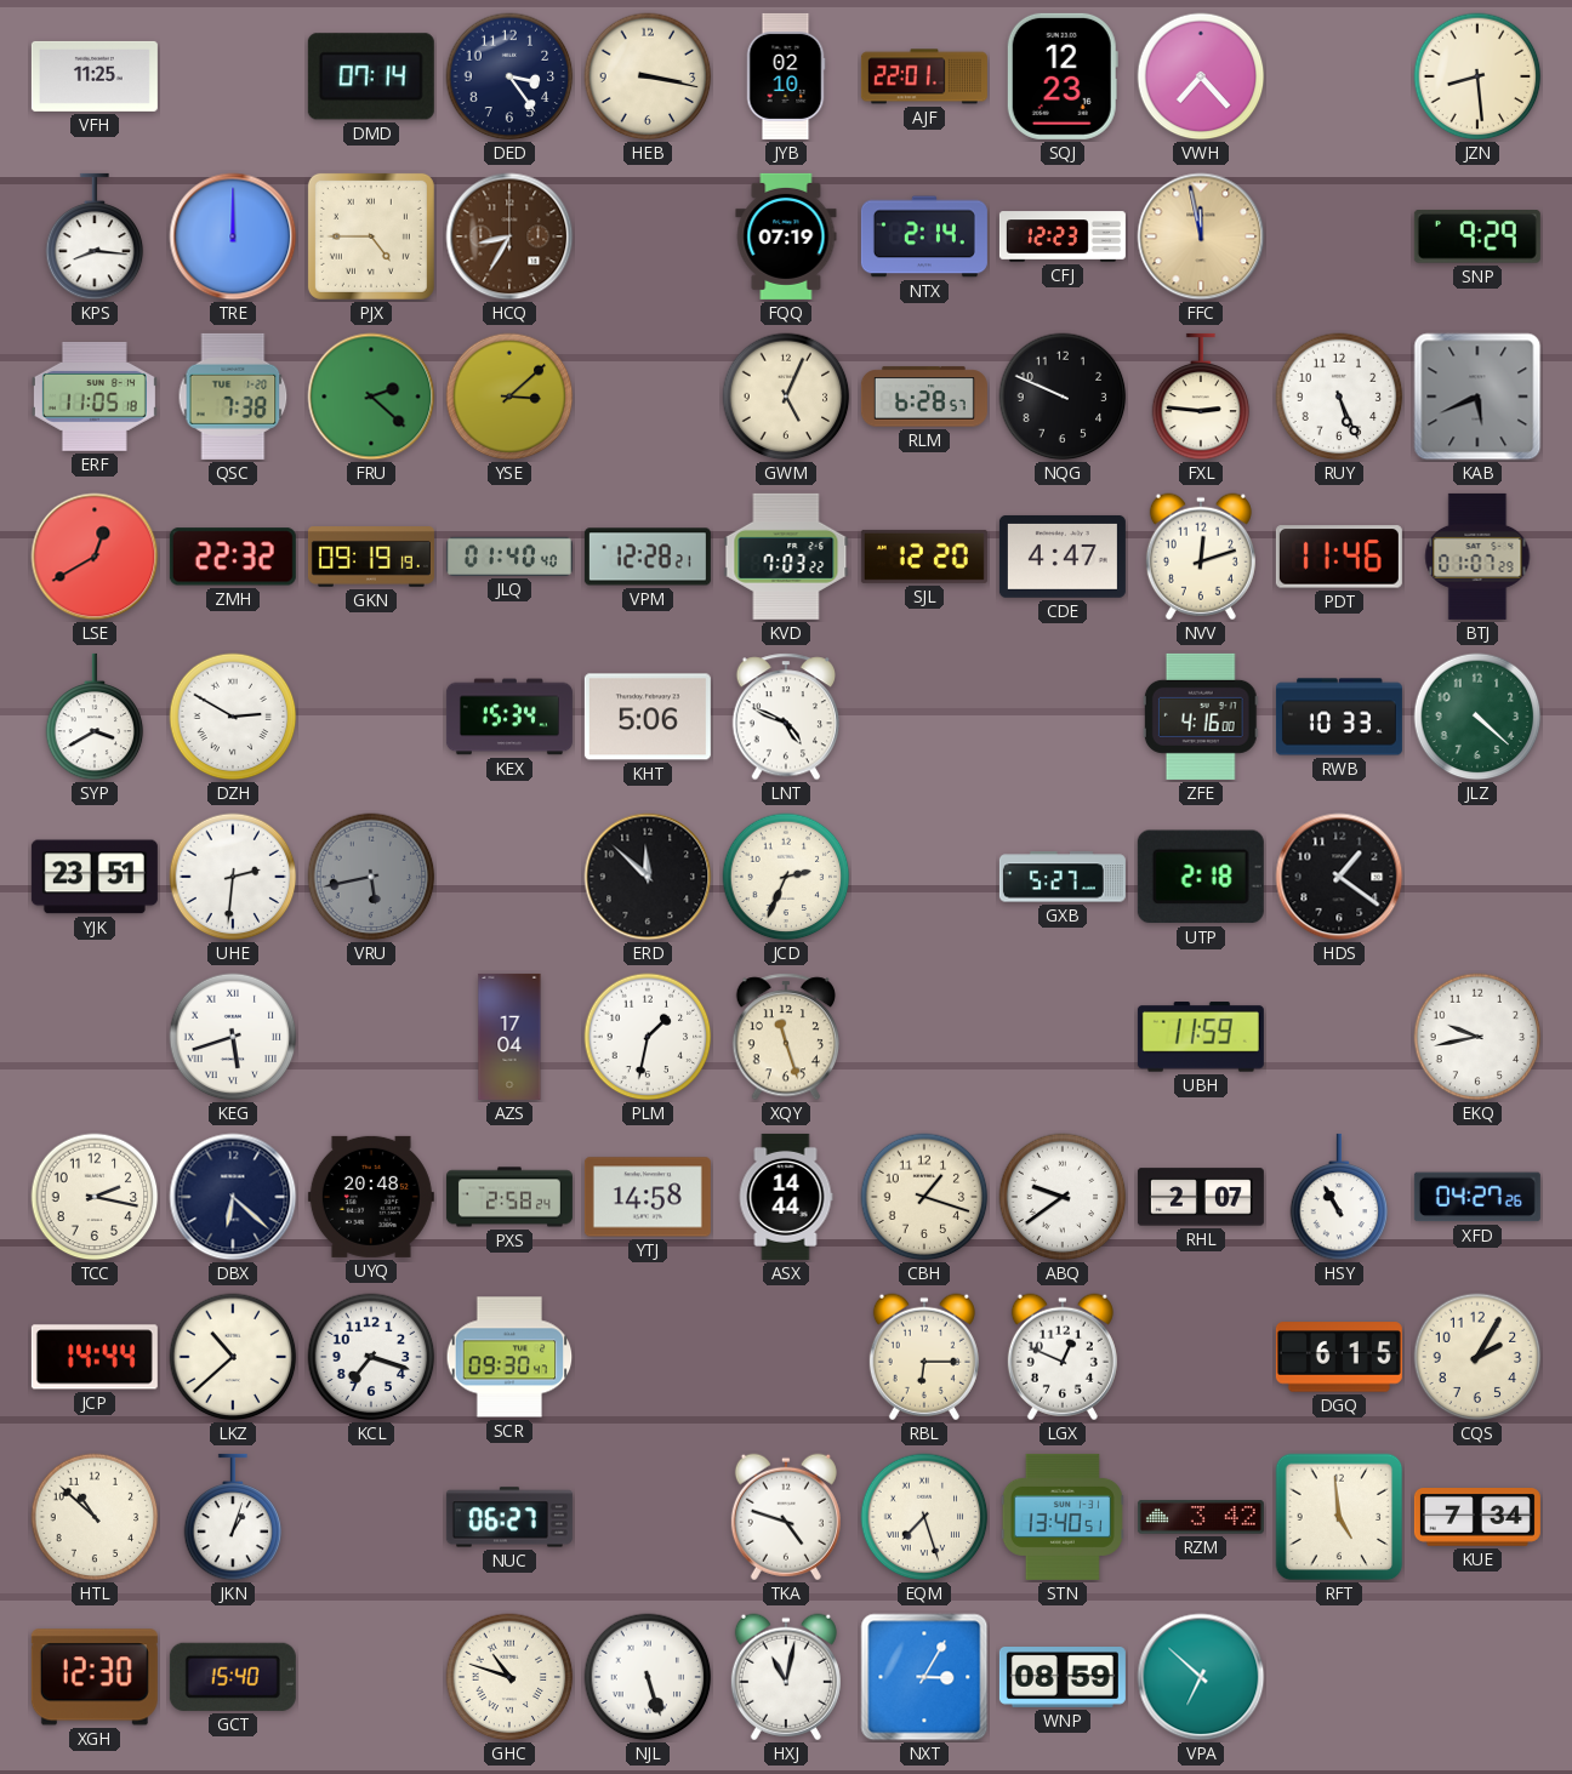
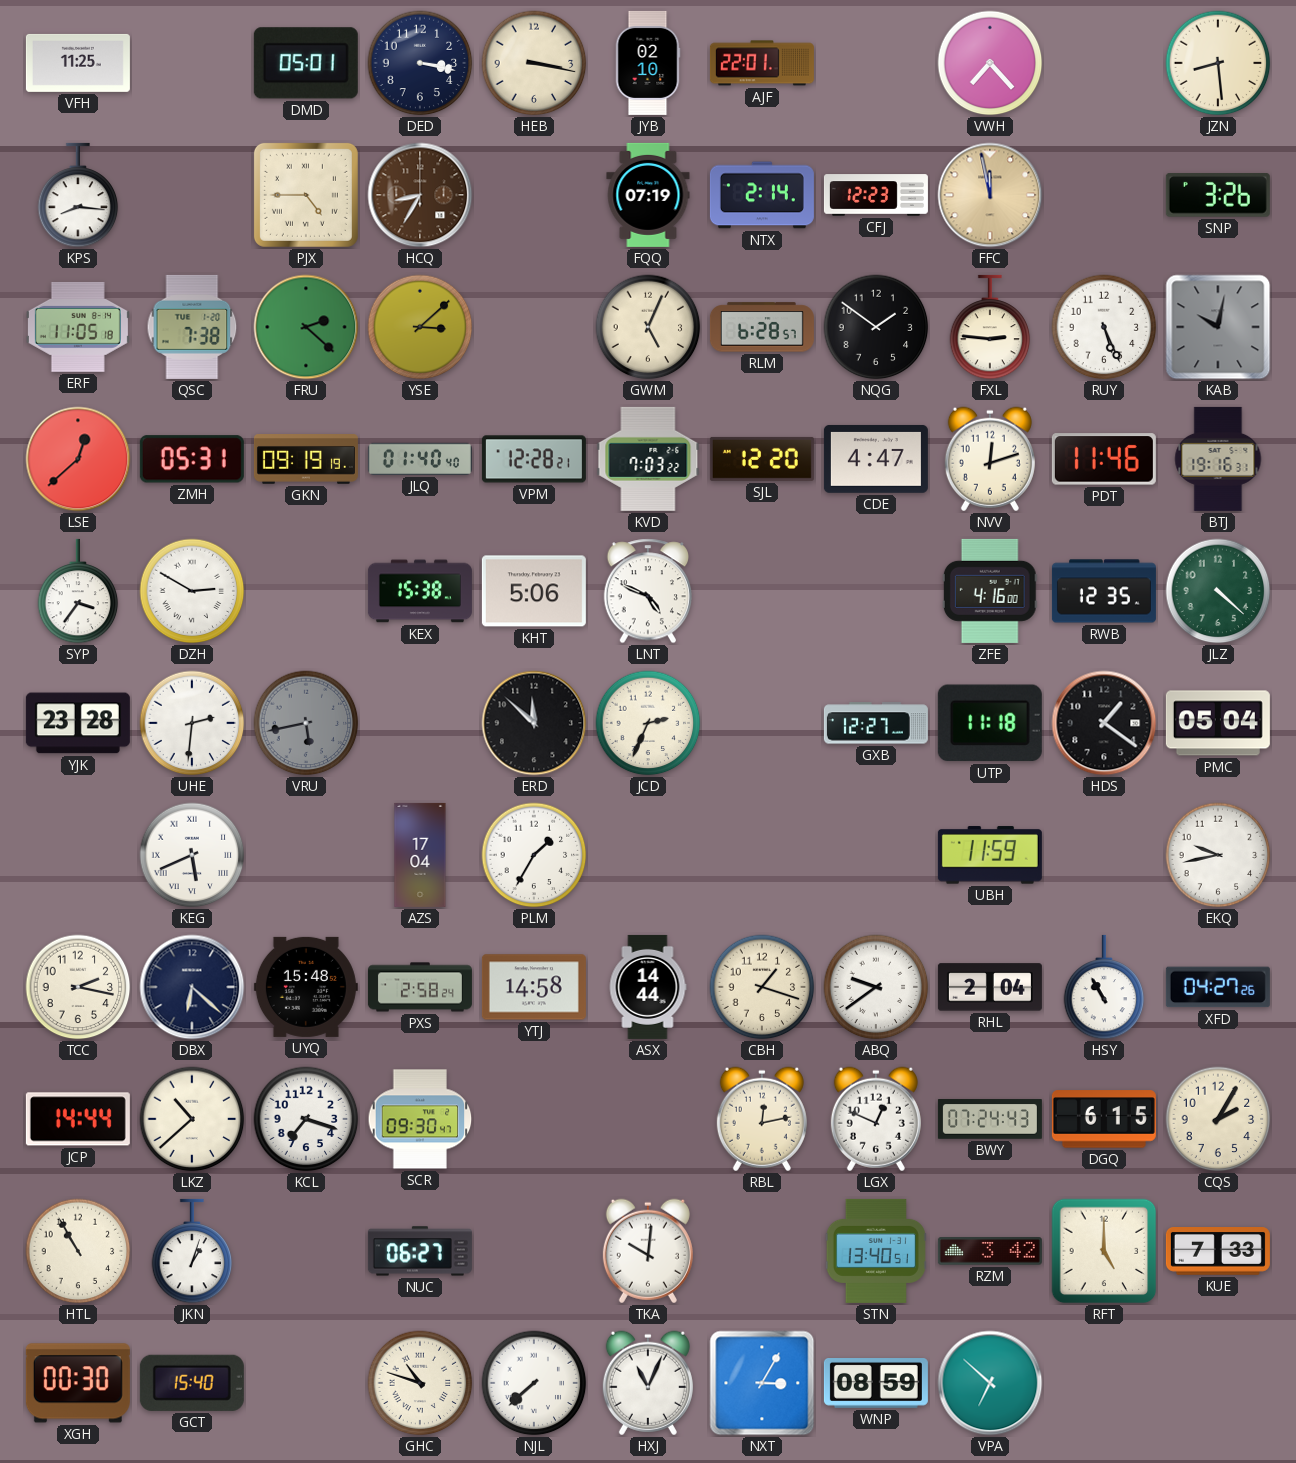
DMD: 07:14 -> 05:01
DED: 3:24 -> 3:17
SQJ: 12:23 -> none
TRE: 12:00 -> none
SNP: 9:29 -> 3:26
NQG: 9:49 -> 1:51
KAB: 5:41 -> 10:02
LSE: 12:40 -> 12:38
ZMH: 22:32 -> 05:31
BTJ: 01:07 -> 19:16
SYP: 3:40 -> 3:36
KEX: 15:34 -> 15:38
RWB: 10:33 -> 12:35
YJK: 23:51 -> 23:28
GXB: 5:27 -> 12:27
UTP: 2:18 -> 11:18
PMC: none -> 05:04
KEG: 5:42 -> 5:41
PLM: 1:32 -> 1:35
XQY: 11:27 -> none
UYQ: 20:48 -> 15:48
RHL: 2:07 -> 2:04
RBL: 6:15 -> 12:13
BWY: none -> 07:24
HTL: 10:52 -> 10:55
TKA: 4:48 -> 10:01
EQM: 7:27 -> none
RFT: 4:59 -> 5:00
KUE: 7:34 -> 7:33
XGH: 12:30 -> 00:30
NJL: 5:27 -> 7:38
HXJ: 11:02 -> 11:04
